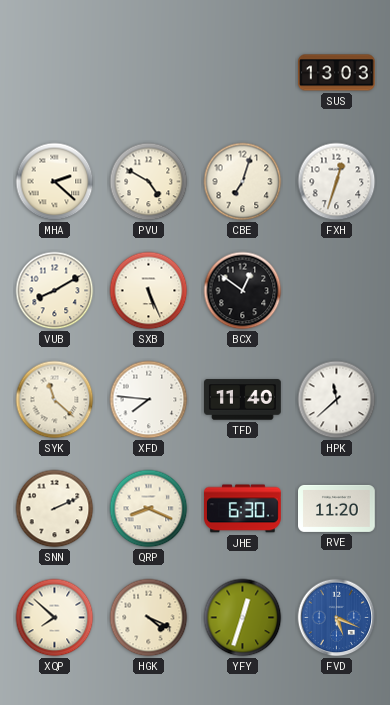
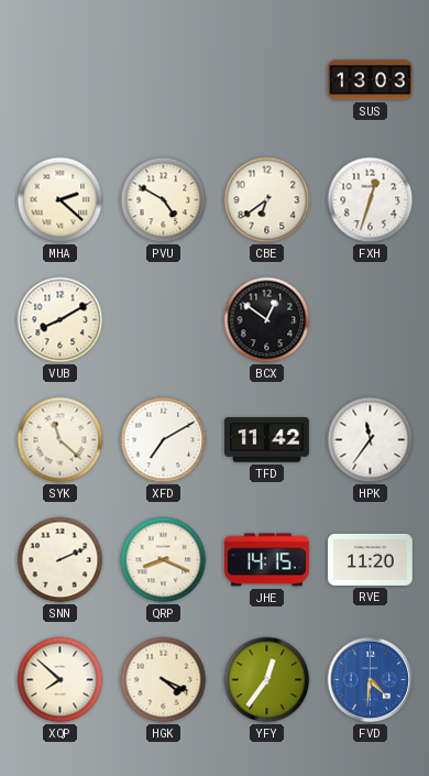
CBE: 7:03 -> 6:39
SXB: 5:26 -> none
XFD: 7:46 -> 7:10
TFD: 11:40 -> 11:42
HPK: 11:38 -> 11:36
JHE: 6:30 -> 14:15
YFY: 12:33 -> 12:36
FVD: 5:19 -> 4:31
